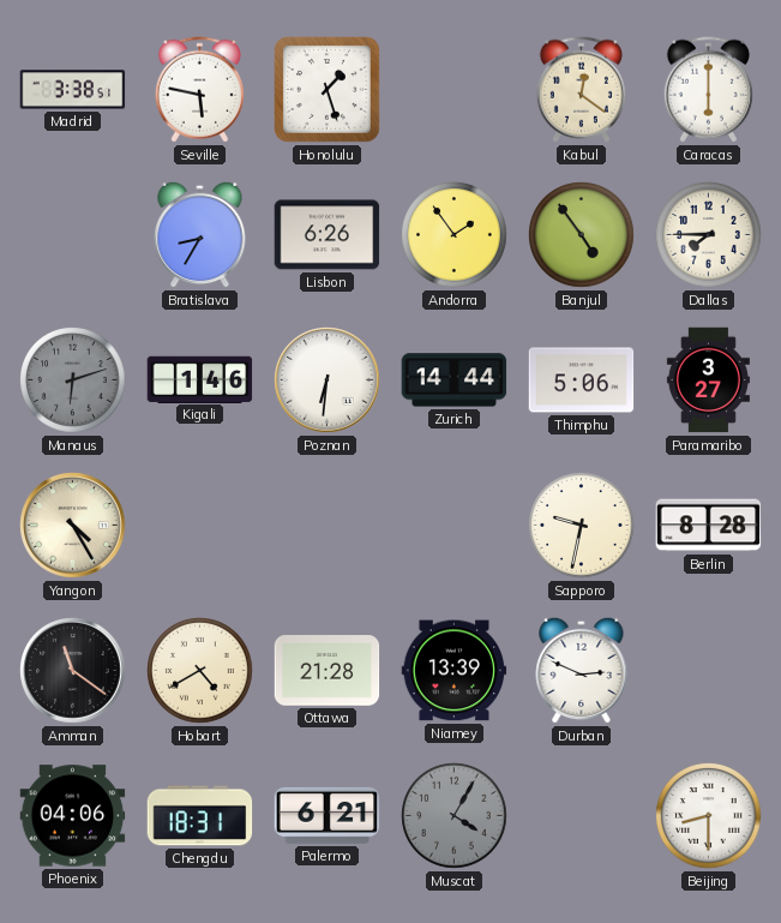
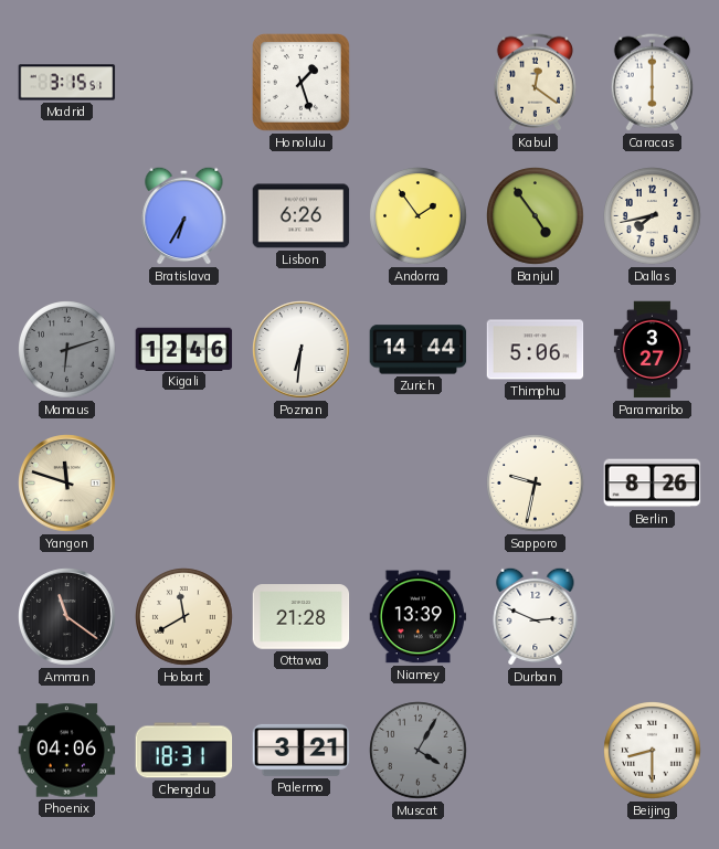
Madrid: 3:38 -> 3:15
Seville: 5:47 -> none
Bratislava: 8:35 -> 6:35
Dallas: 7:45 -> 7:43
Kigali: 1:46 -> 12:46
Yangon: 4:25 -> 11:48
Berlin: 8:28 -> 8:26
Hobart: 4:40 -> 11:40
Palermo: 6:21 -> 3:21
